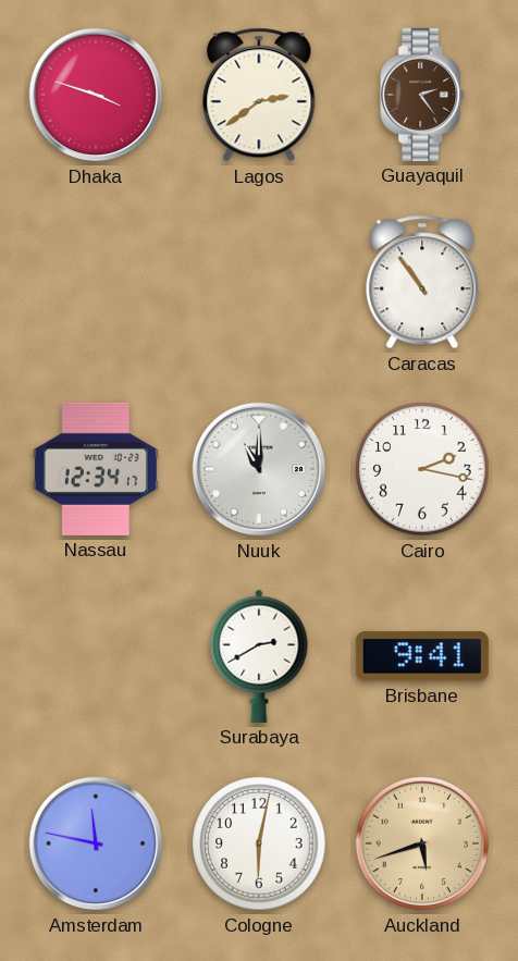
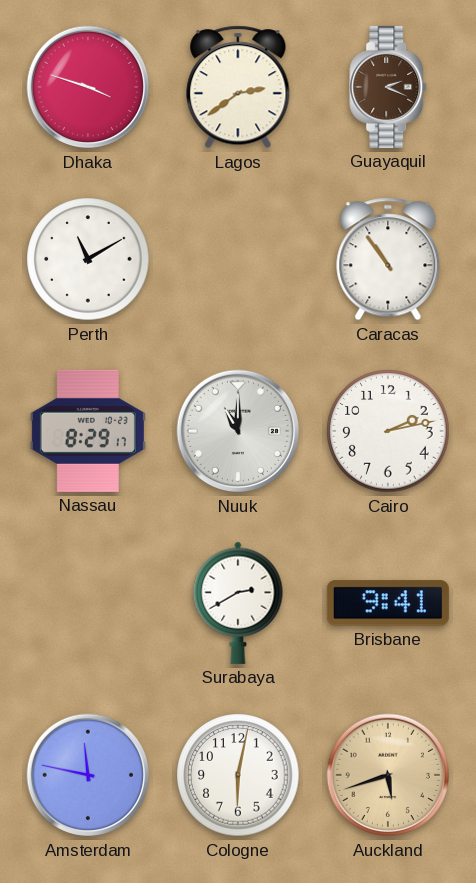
Guayaquil: 2:24 -> 2:19
Perth: none -> 11:10
Nassau: 12:34 -> 8:29
Cairo: 2:17 -> 2:13
